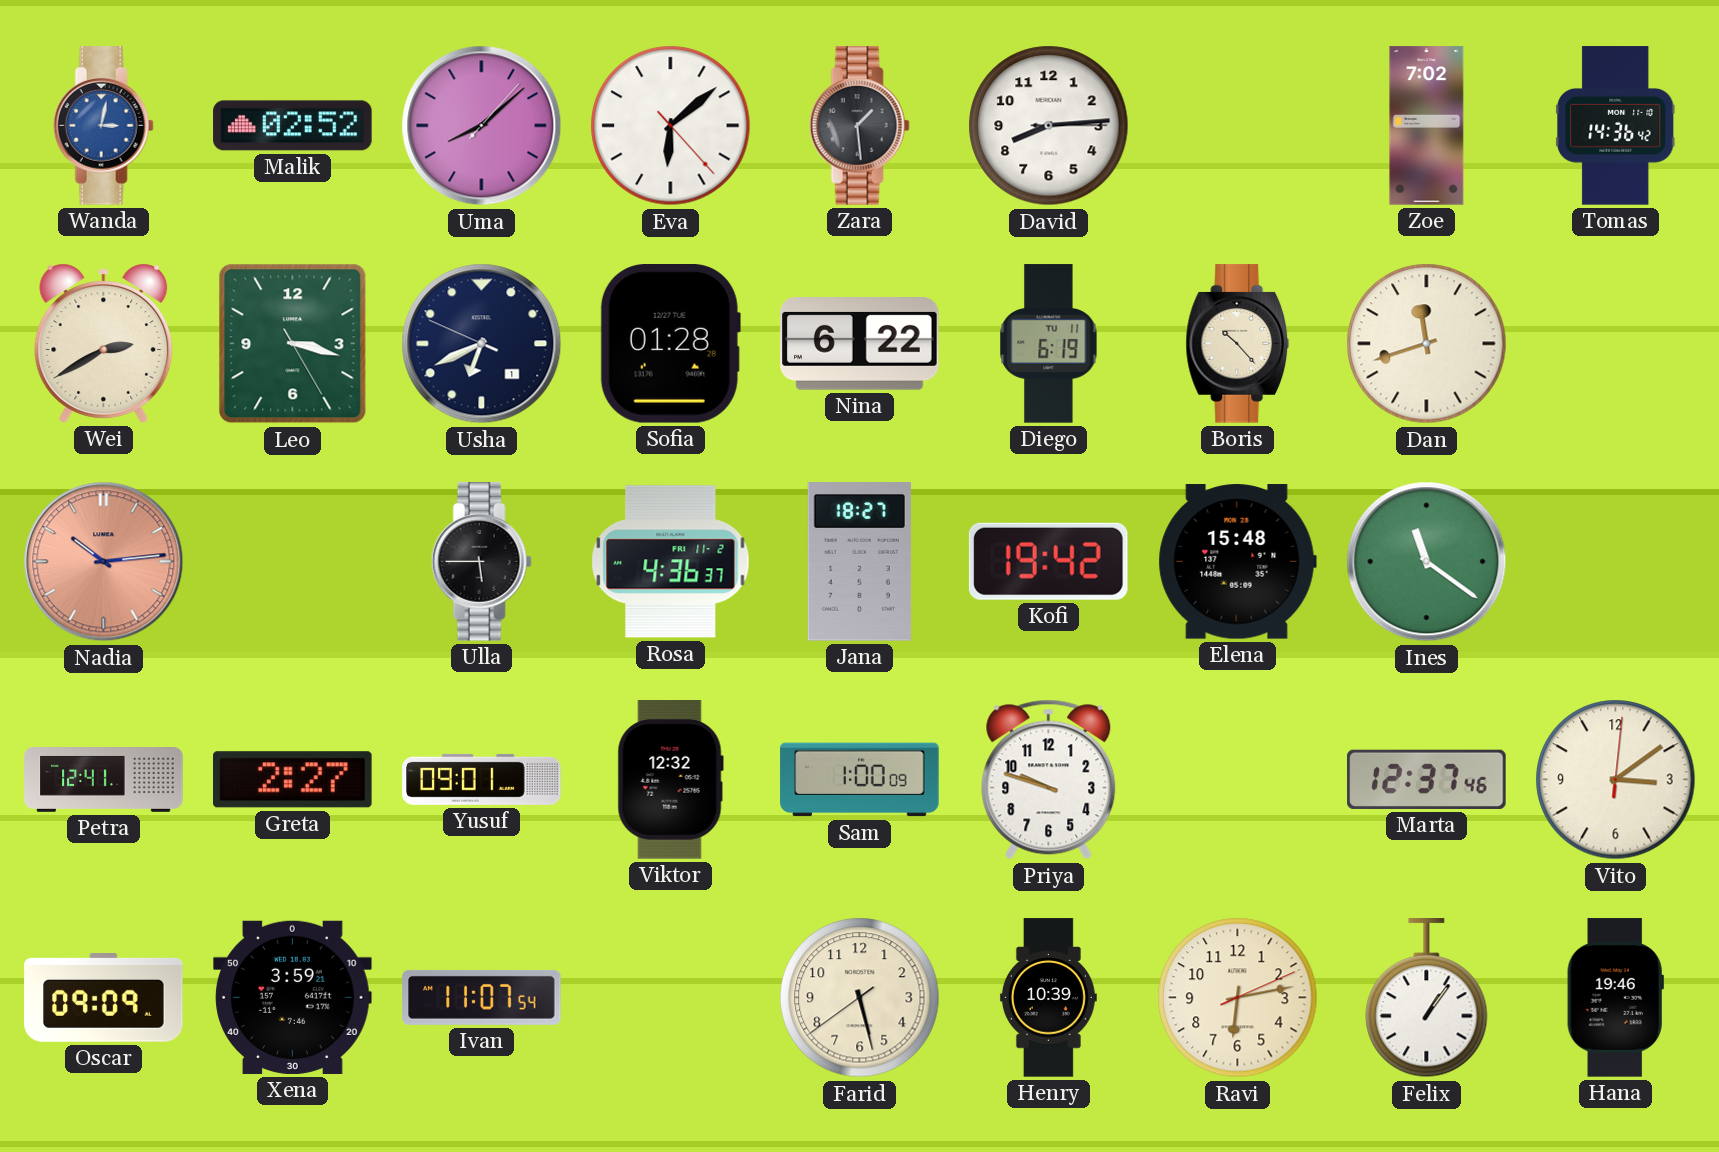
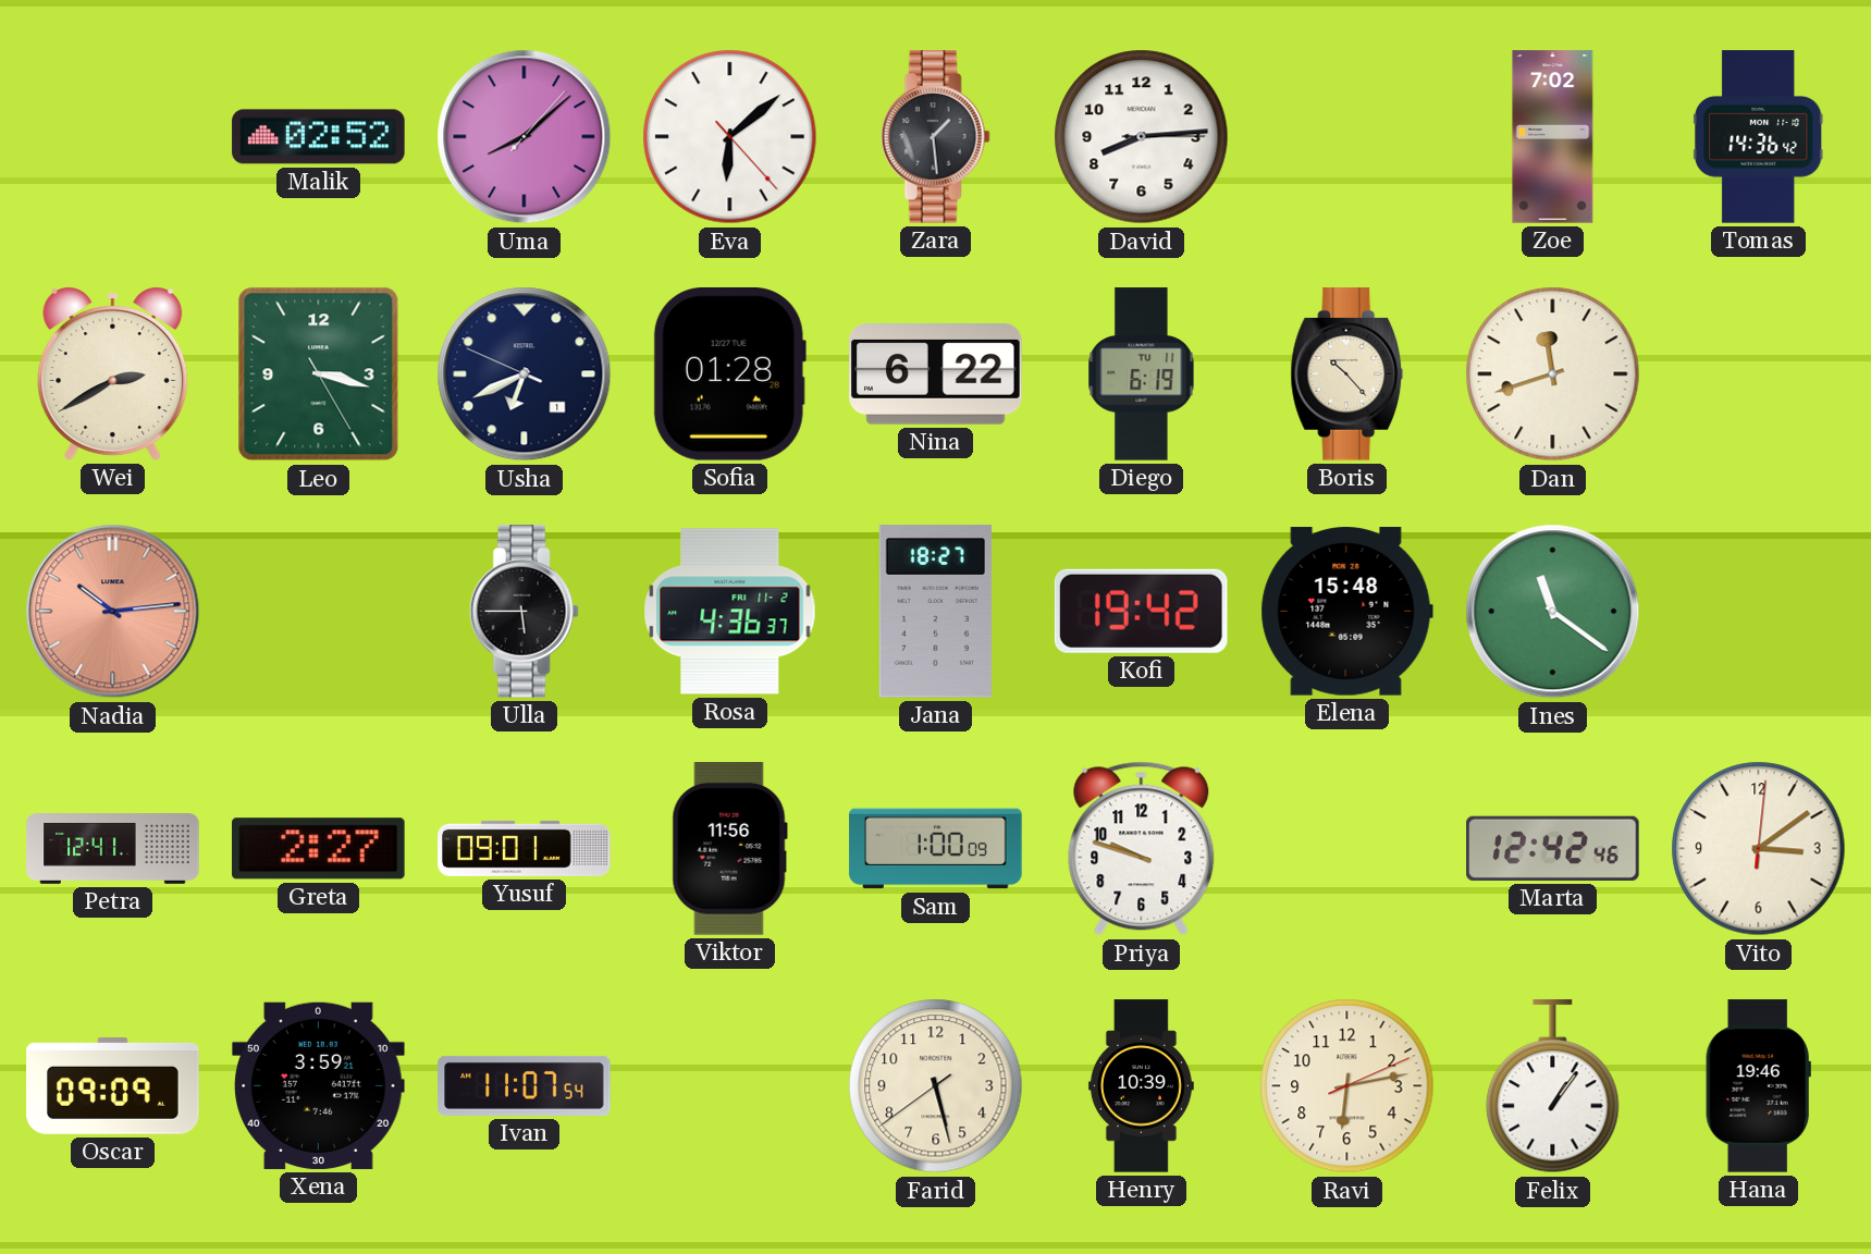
Wanda: 3:02 -> none
Viktor: 12:32 -> 11:56
Marta: 12:37 -> 12:42
